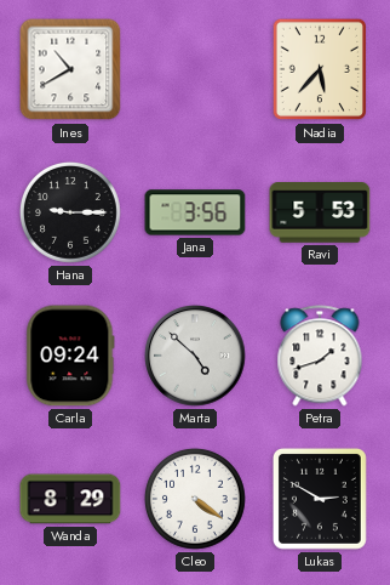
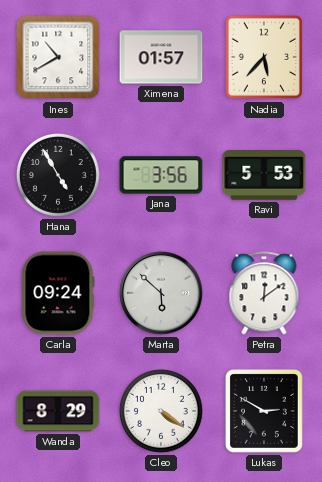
Ximena: none -> 01:57
Hana: 9:15 -> 4:55
Marta: 4:52 -> 5:52
Petra: 1:42 -> 12:09
